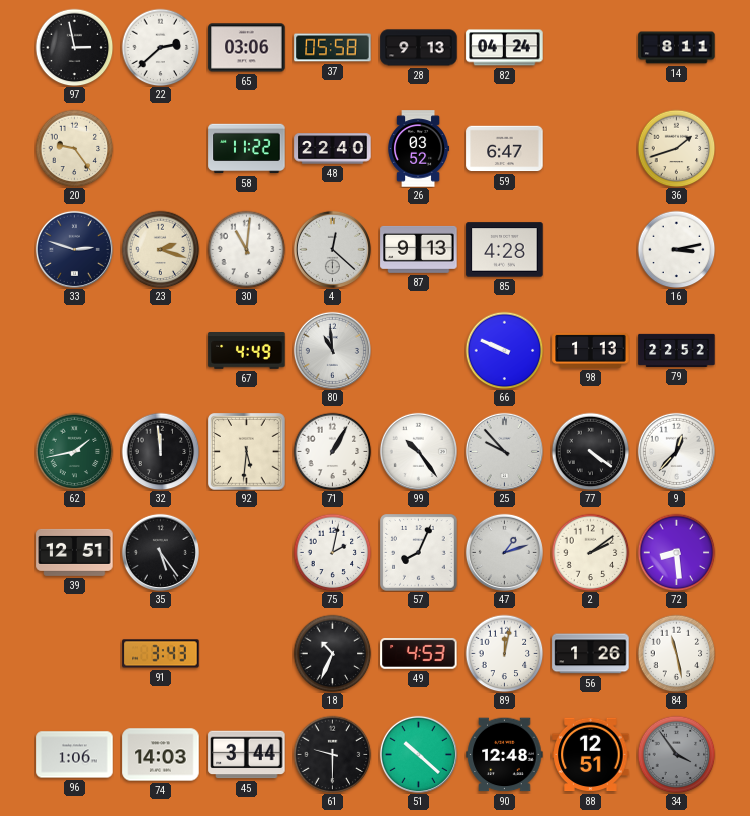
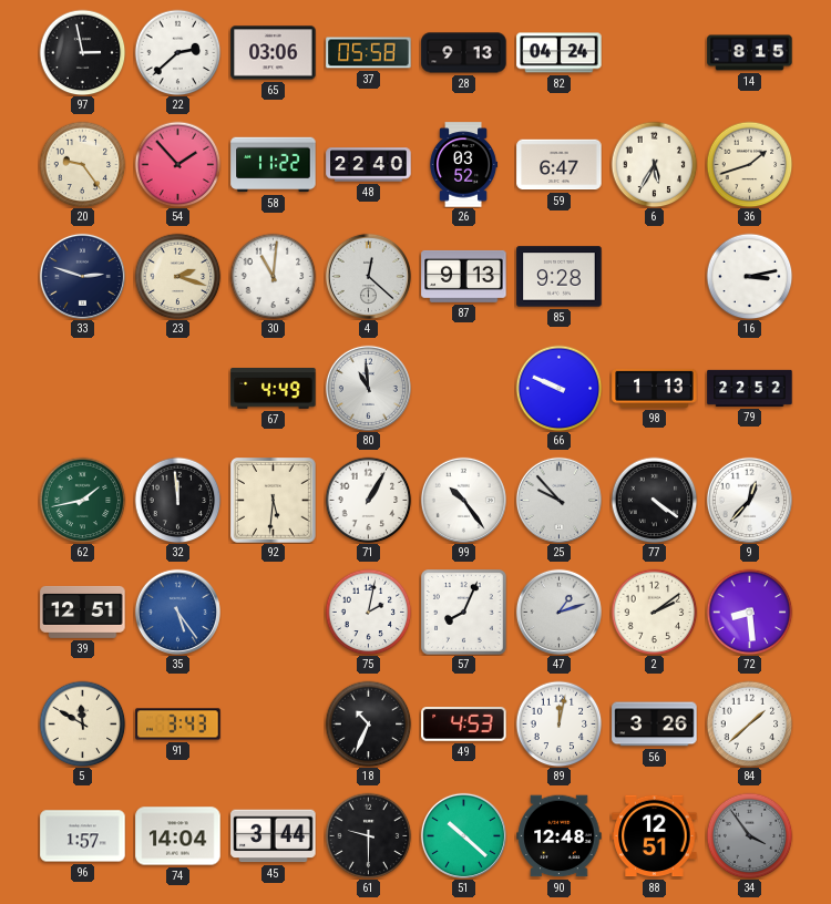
14: 8:11 -> 8:15
54: none -> 1:53
6: none -> 5:35
85: 4:28 -> 9:28
35 dial: black -> blue
5: none -> 11:50
56: 1:26 -> 3:26
84: 11:28 -> 1:38
96: 1:06 -> 1:57
74: 14:03 -> 14:04
